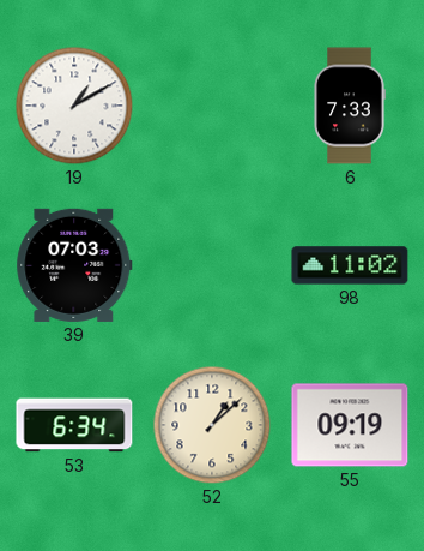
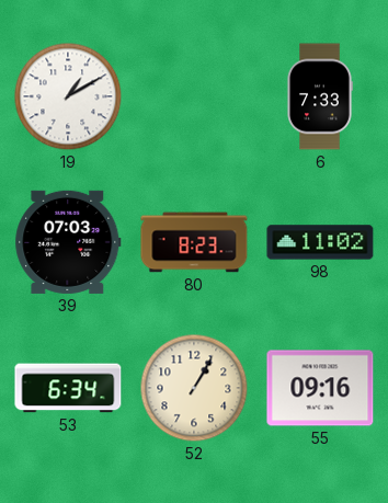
80: none -> 8:23
52: 1:08 -> 1:05
55: 09:19 -> 09:16
